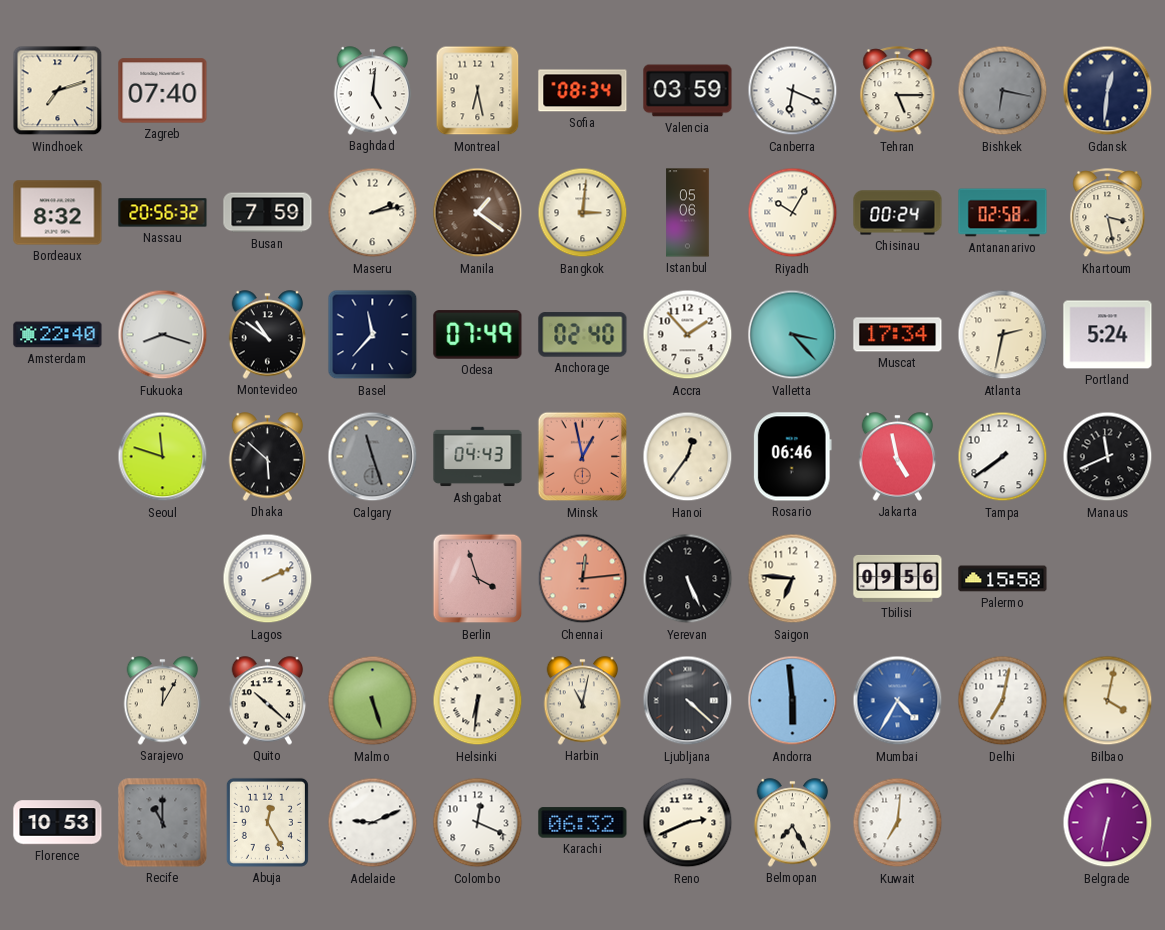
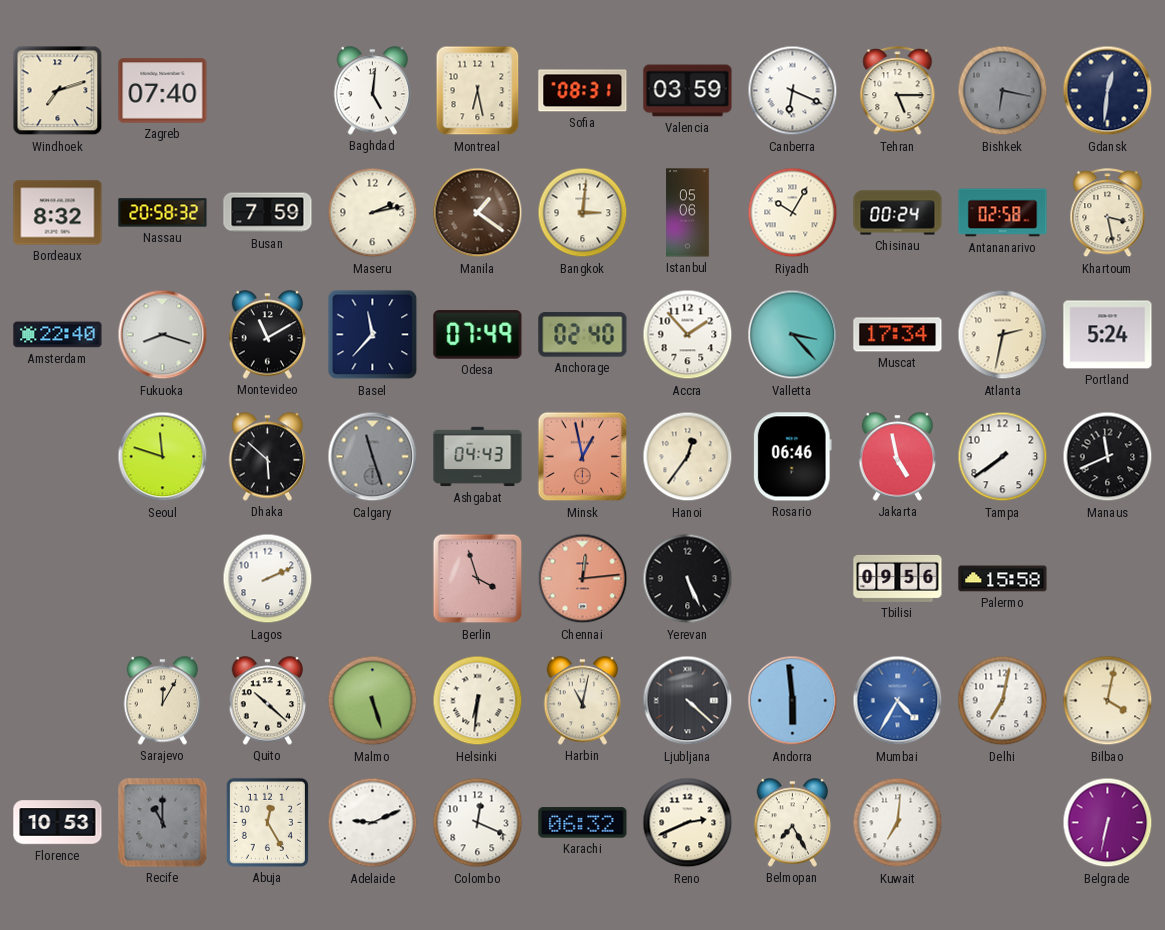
Sofia: 08:34 -> 08:31
Nassau: 20:56 -> 20:58
Montevideo: 10:51 -> 11:10
Saigon: 6:46 -> none
